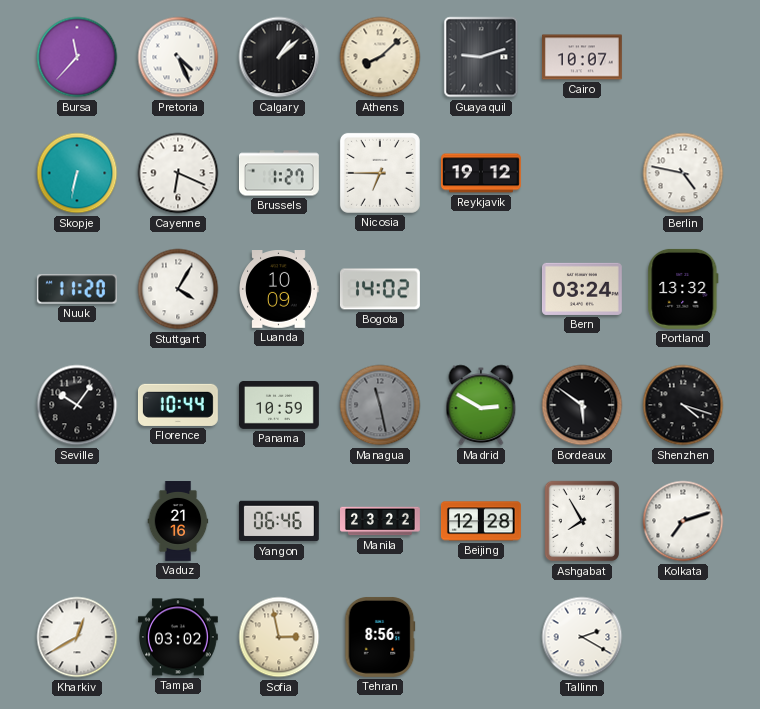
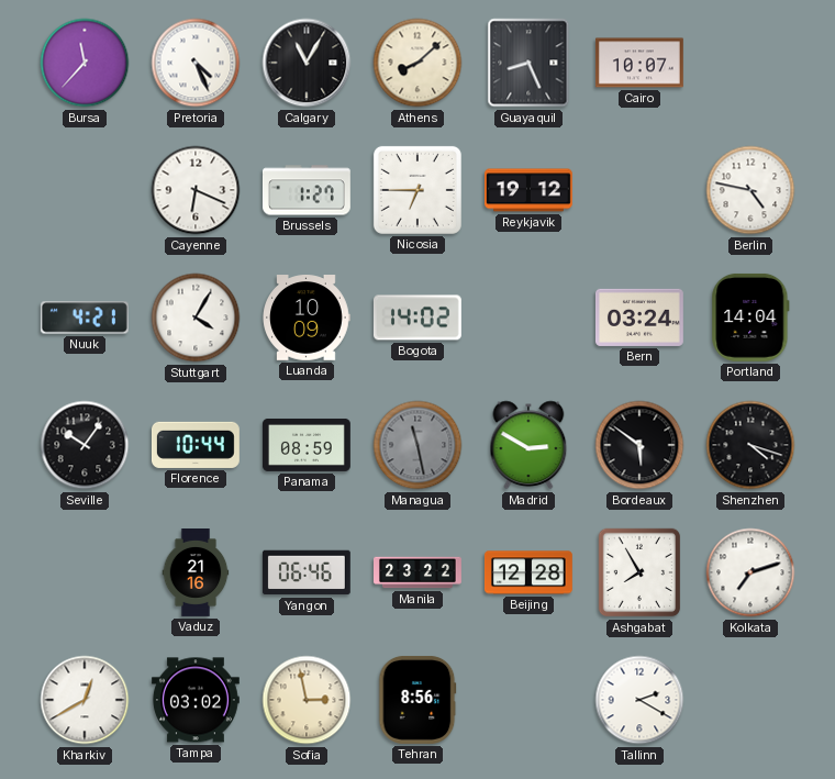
Calgary: 1:08 -> 11:05
Guayaquil: 9:12 -> 8:26
Skopje: 6:32 -> none
Nuuk: 11:20 -> 4:21
Portland: 13:32 -> 14:04
Panama: 10:59 -> 08:59
